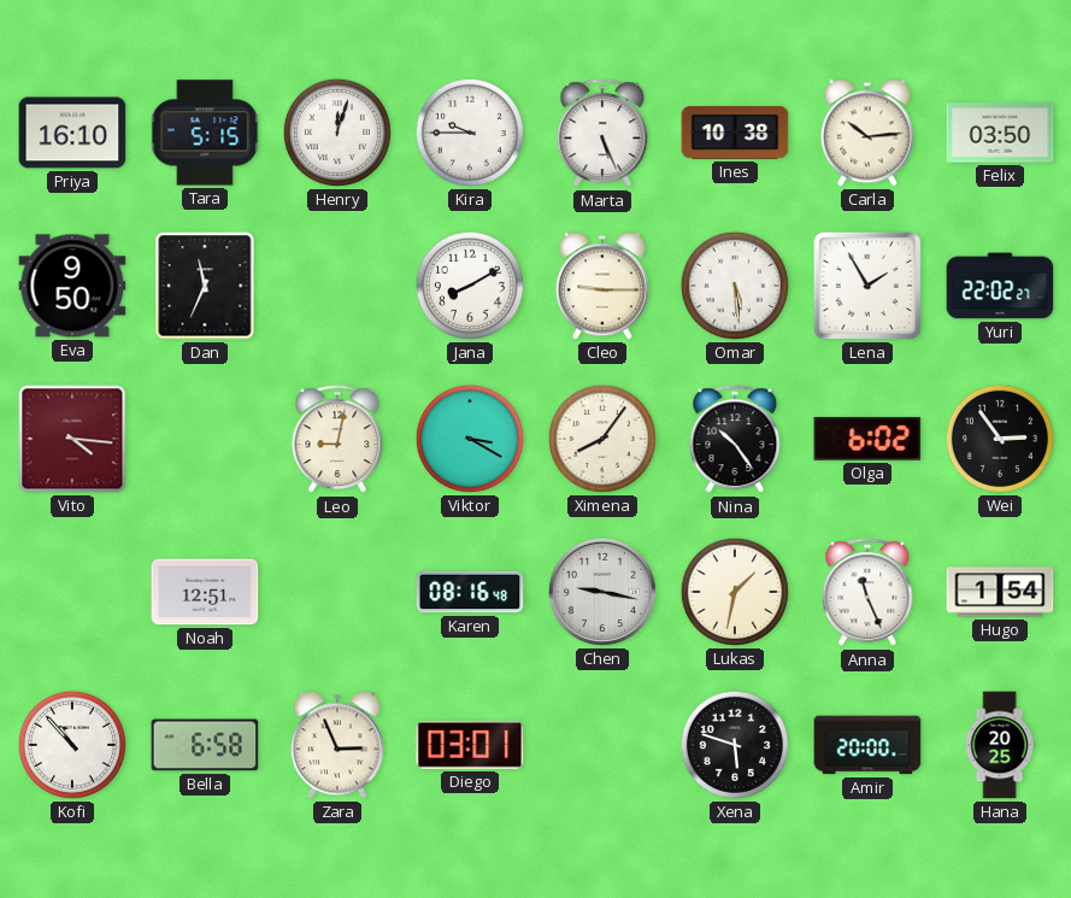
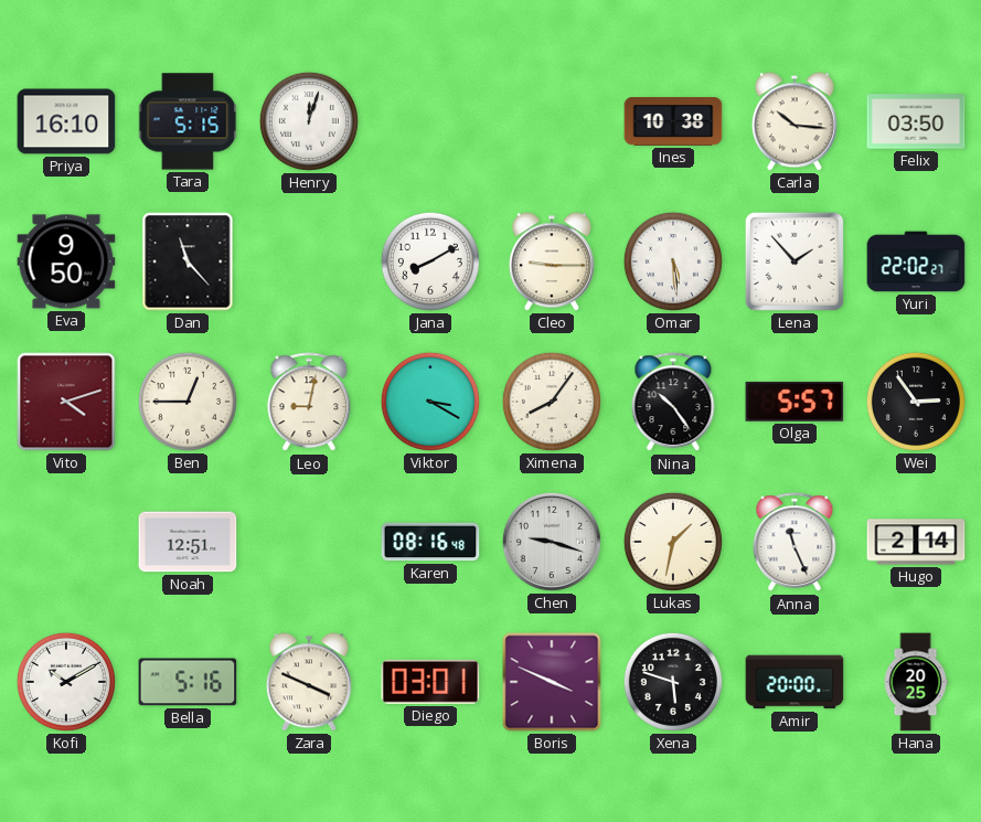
Kira: 9:45 -> none
Marta: 5:26 -> none
Carla: 10:14 -> 10:16
Dan: 11:34 -> 11:23
Lena: 1:55 -> 1:53
Vito: 4:16 -> 4:12
Ben: none -> 12:45
Olga: 6:02 -> 5:57
Chen: 9:17 -> 9:18
Hugo: 1:54 -> 2:14
Kofi: 10:53 -> 10:10
Bella: 6:58 -> 5:16
Zara: 2:56 -> 3:49
Boris: none -> 3:49
